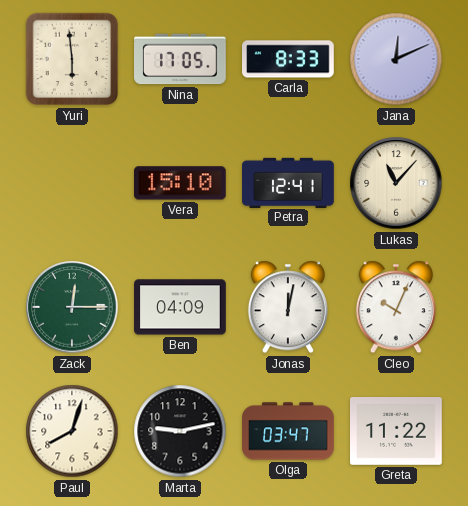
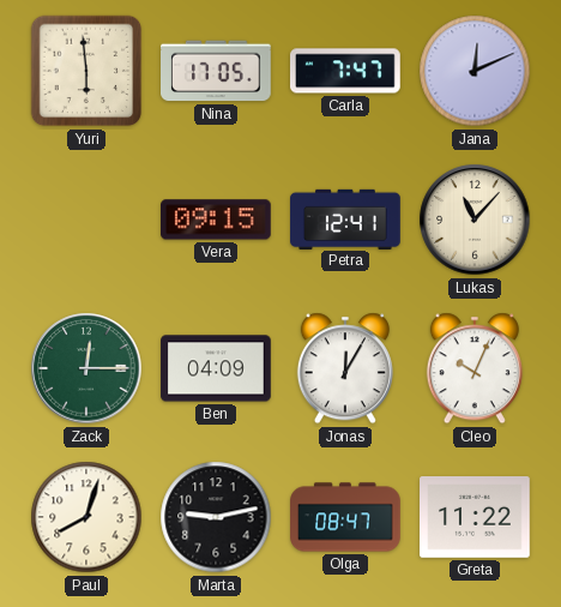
Carla: 8:33 -> 7:47
Vera: 15:10 -> 09:15
Jonas: 12:02 -> 12:05
Olga: 03:47 -> 08:47
